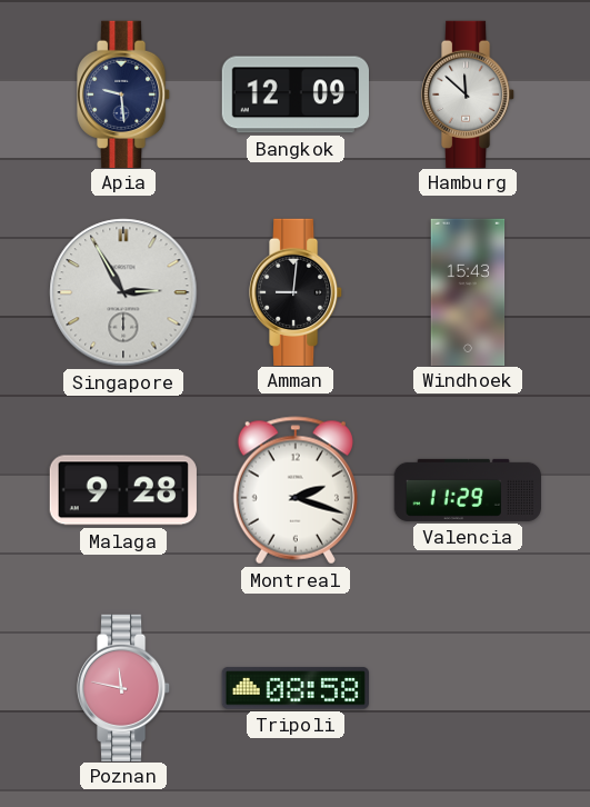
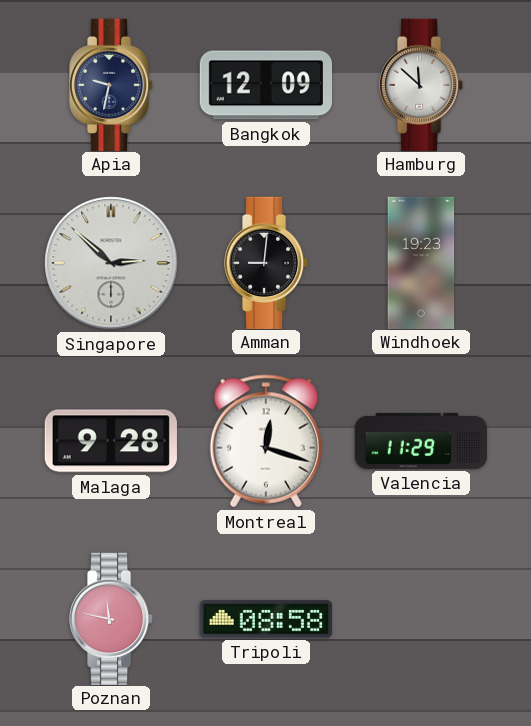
Apia: 9:29 -> 9:32
Singapore: 2:55 -> 2:52
Windhoek: 15:43 -> 19:23
Montreal: 2:18 -> 12:18
